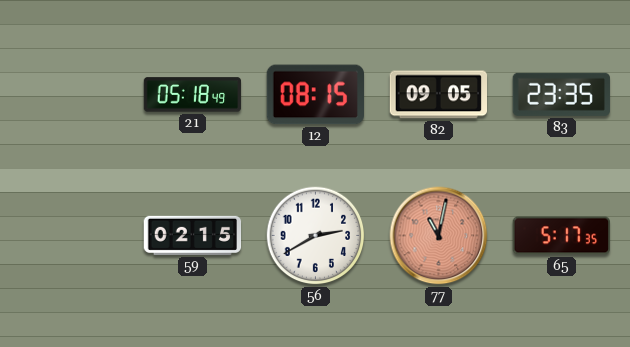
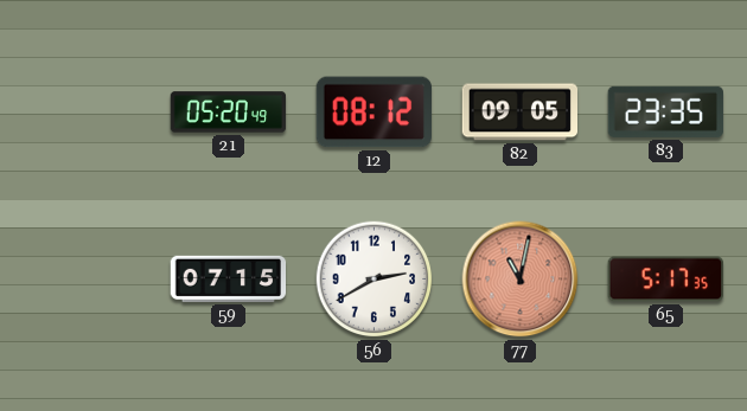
21: 05:18 -> 05:20
12: 08:15 -> 08:12
59: 02:15 -> 07:15
